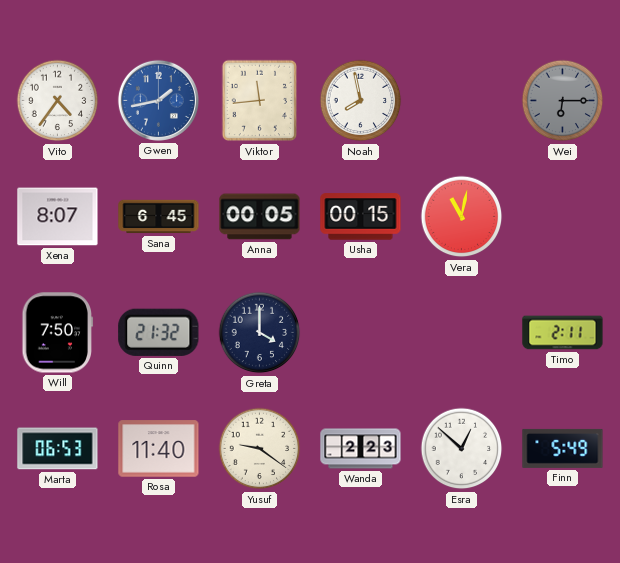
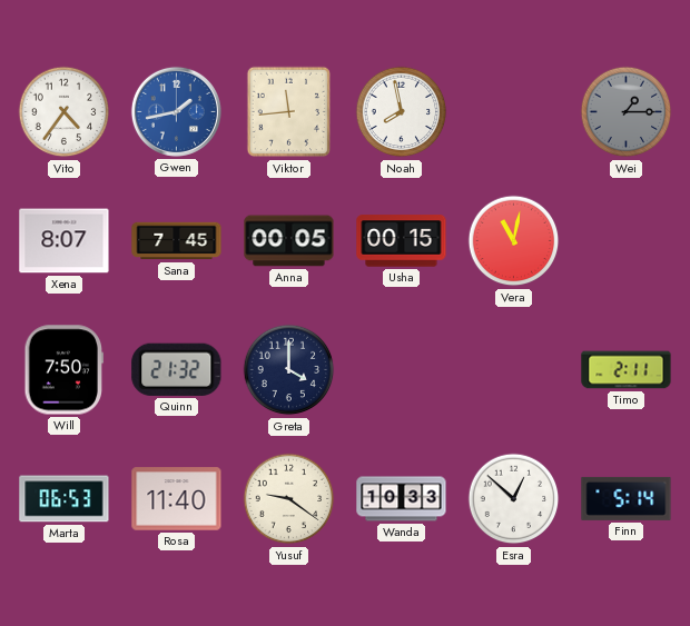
Wei: 6:15 -> 1:15
Sana: 6:45 -> 7:45
Wanda: 2:23 -> 10:33
Finn: 5:49 -> 5:14
